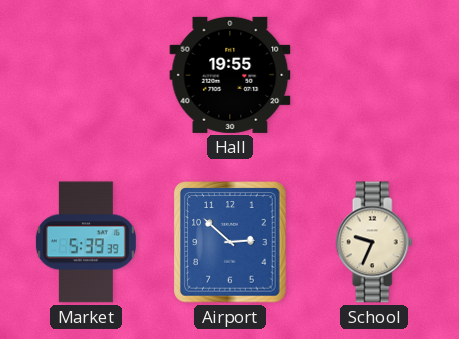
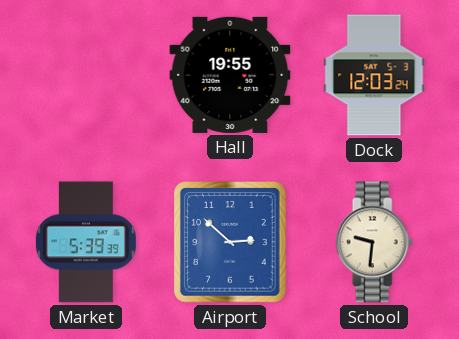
Dock: none -> 12:03
School: 9:34 -> 9:31
